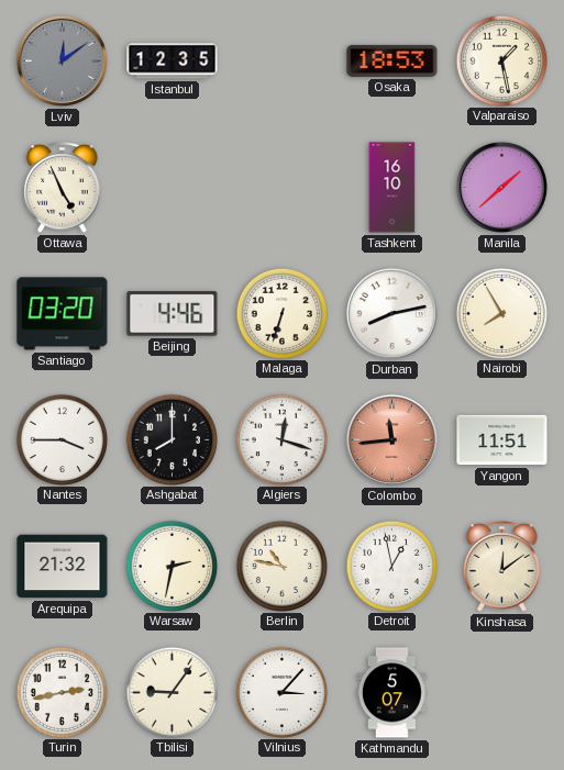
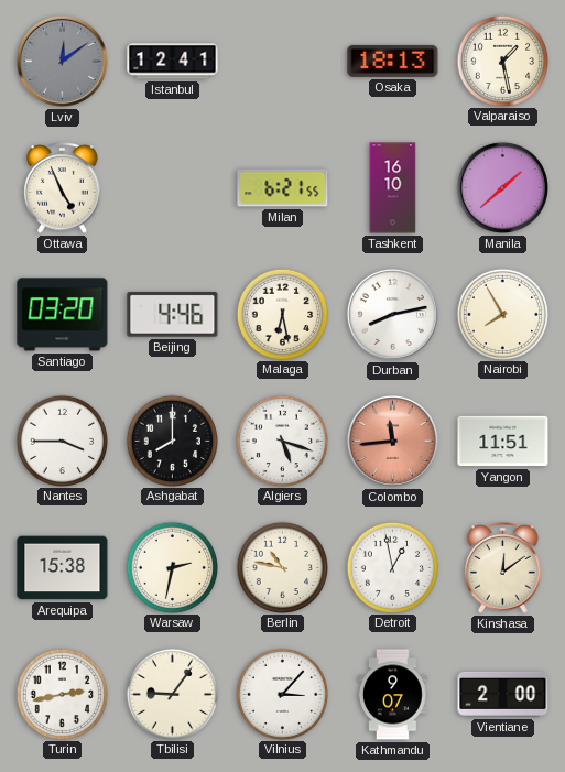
Istanbul: 12:35 -> 12:41
Osaka: 18:53 -> 18:13
Milan: none -> 6:21
Malaga: 6:33 -> 6:28
Algiers: 12:18 -> 5:18
Arequipa: 21:32 -> 15:38
Kathmandu: 5:07 -> 9:07
Vientiane: none -> 2:00
